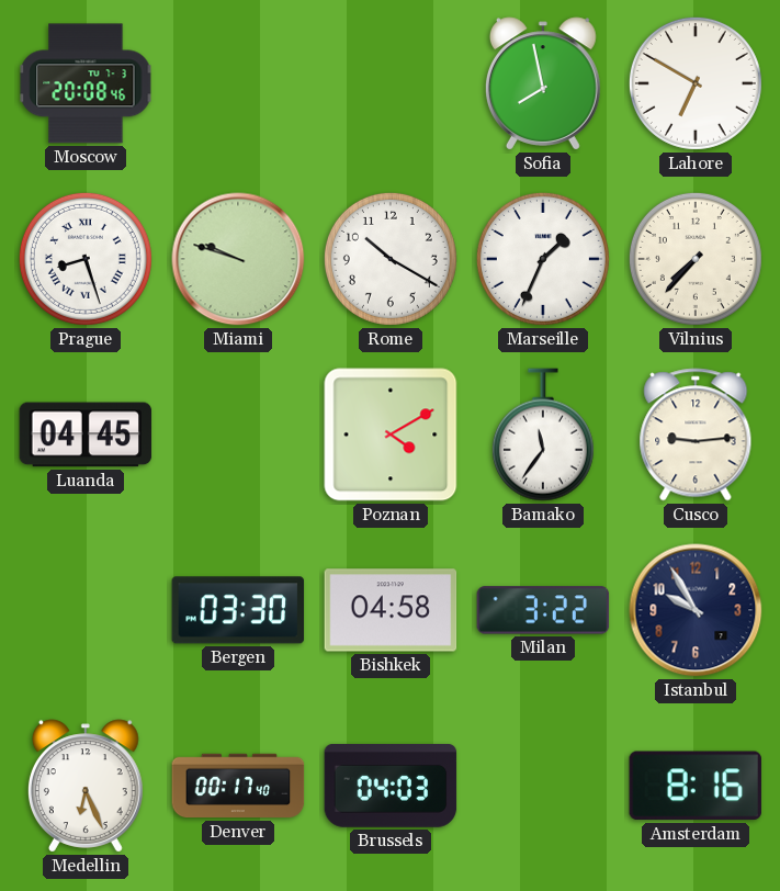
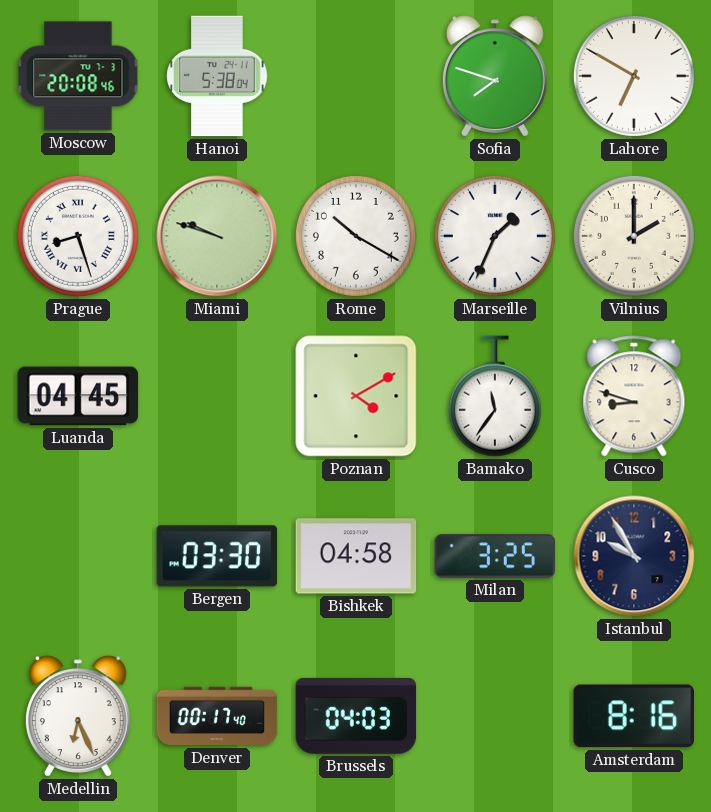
Hanoi: none -> 5:38
Sofia: 7:58 -> 7:48
Vilnius: 7:37 -> 2:00
Cusco: 9:14 -> 8:48
Milan: 3:22 -> 3:25
